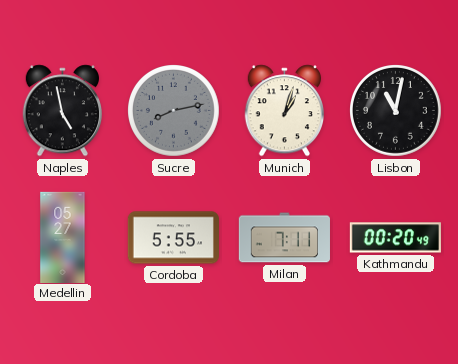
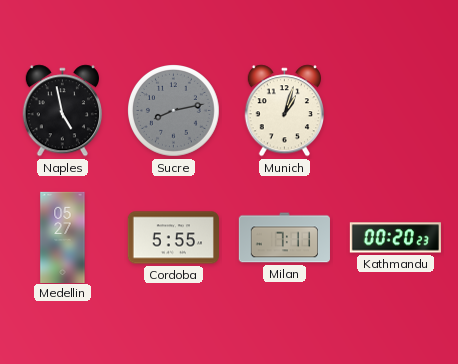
Lisbon: 11:02 -> none
Kathmandu: 00:20:49 -> 00:20:23
